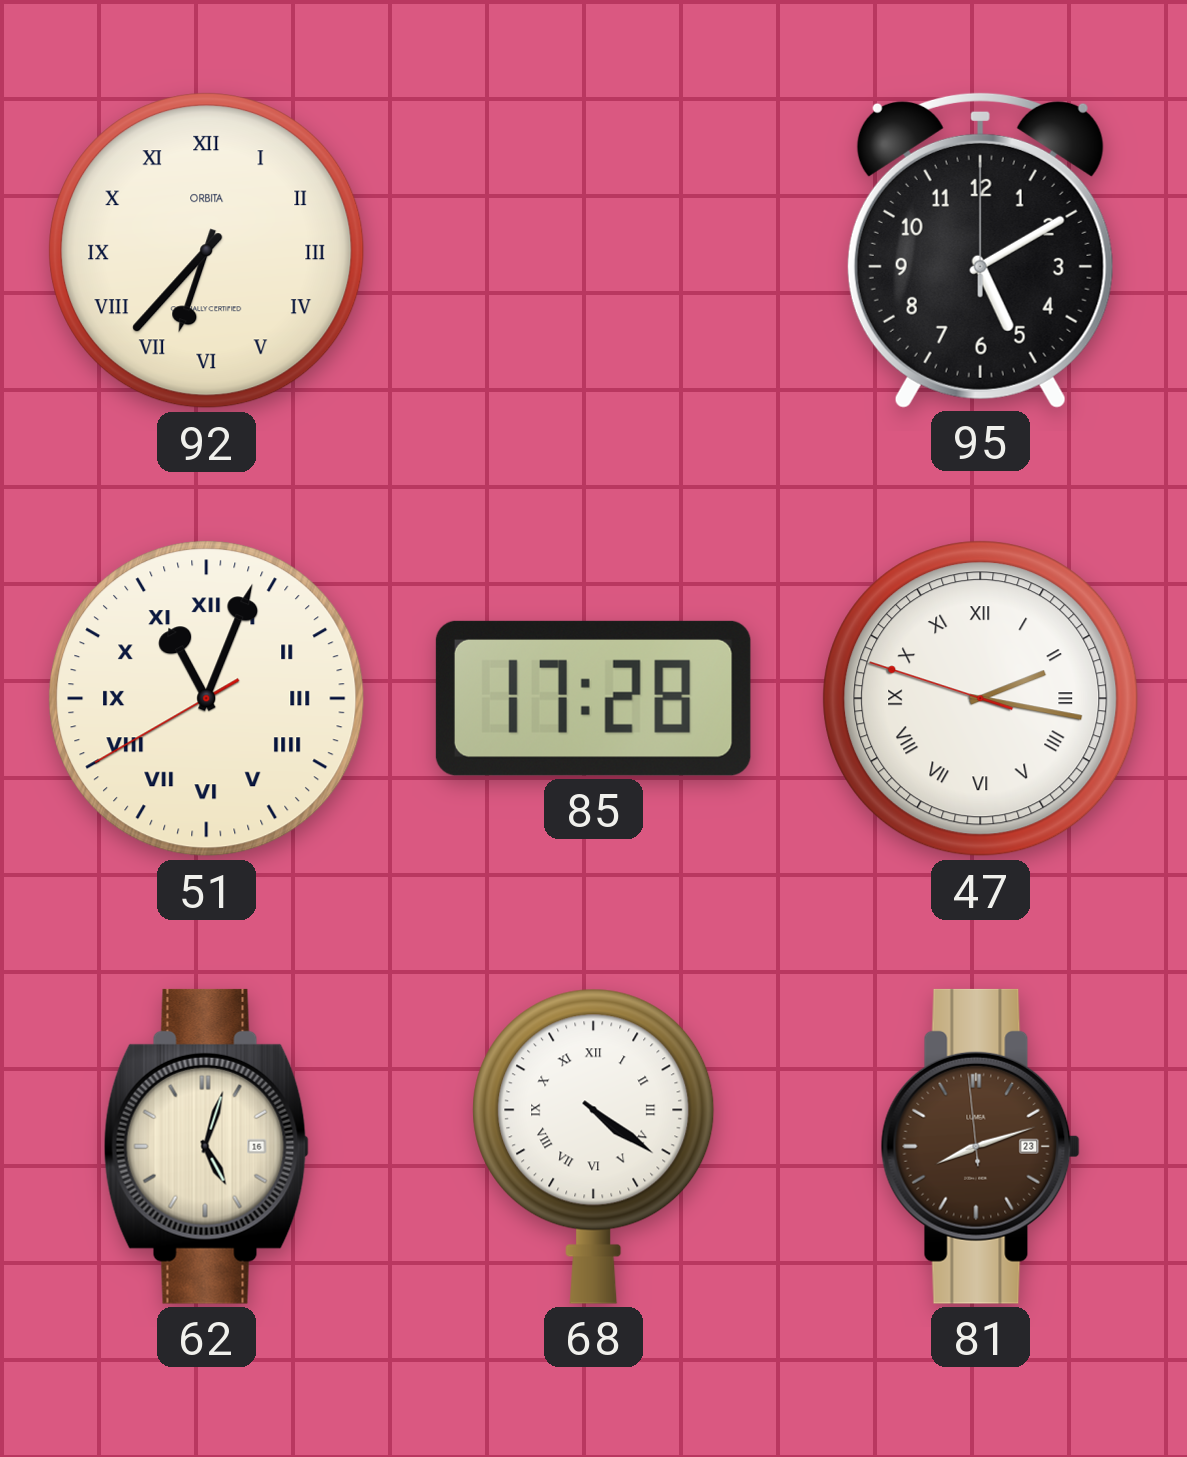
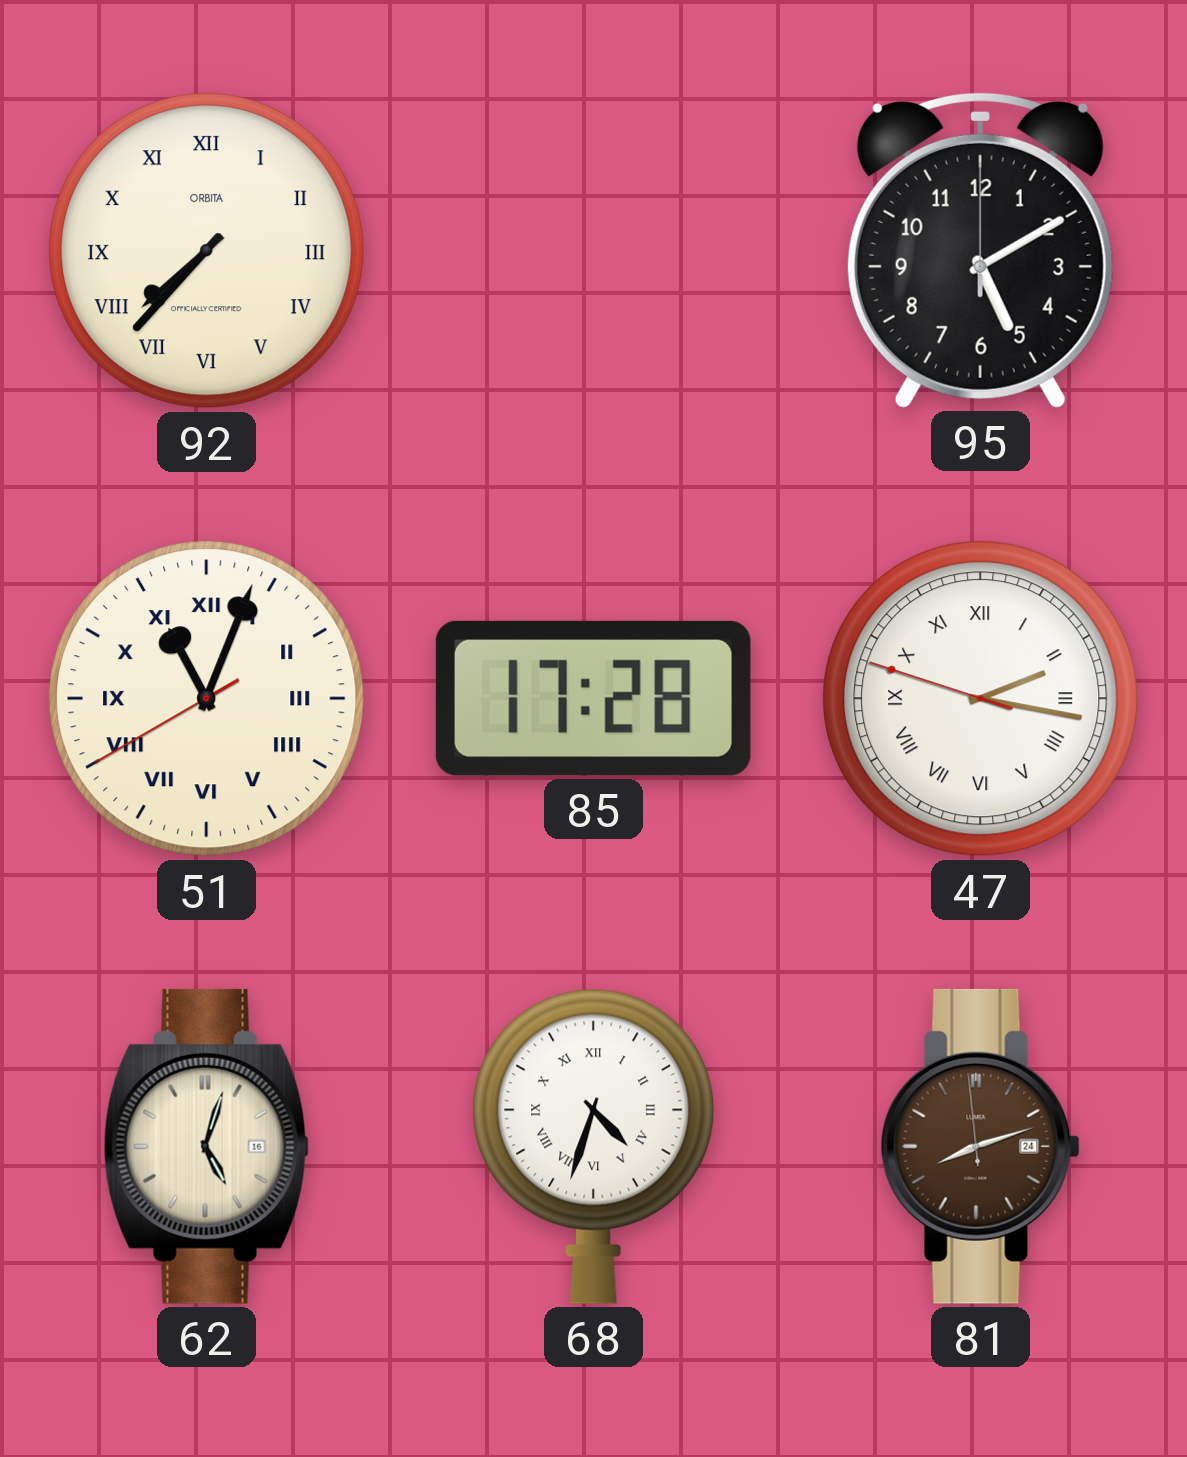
92: 6:37 -> 7:37
68: 4:21 -> 4:33
81 date: 23 -> 24
